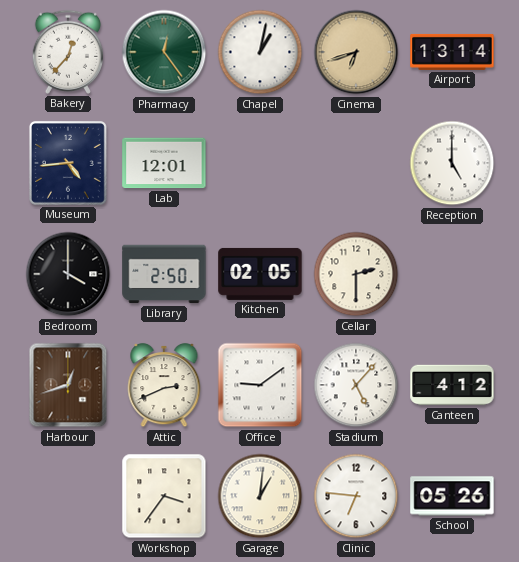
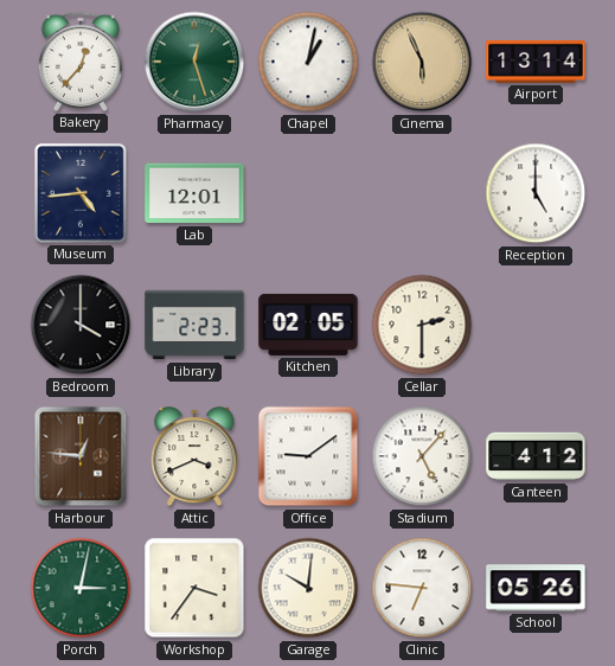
Pharmacy: 12:24 -> 12:27
Cinema: 6:42 -> 5:56
Library: 2:50 -> 2:23
Harbour: 12:42 -> 12:46
Attic: 2:41 -> 3:41
Porch: none -> 3:02
Garage: 1:01 -> 10:01
